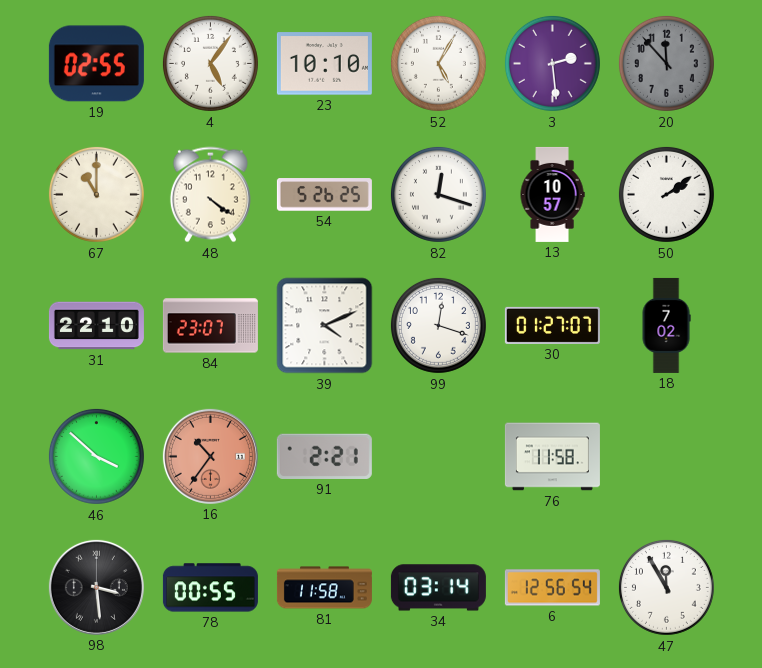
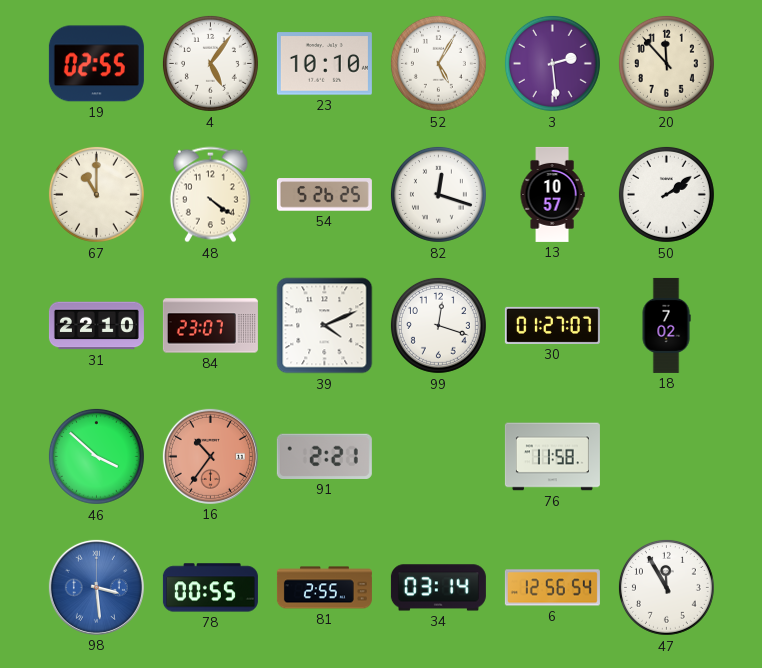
20 dial: grey -> cream
98 dial: black -> blue
81: 11:58 -> 2:55
